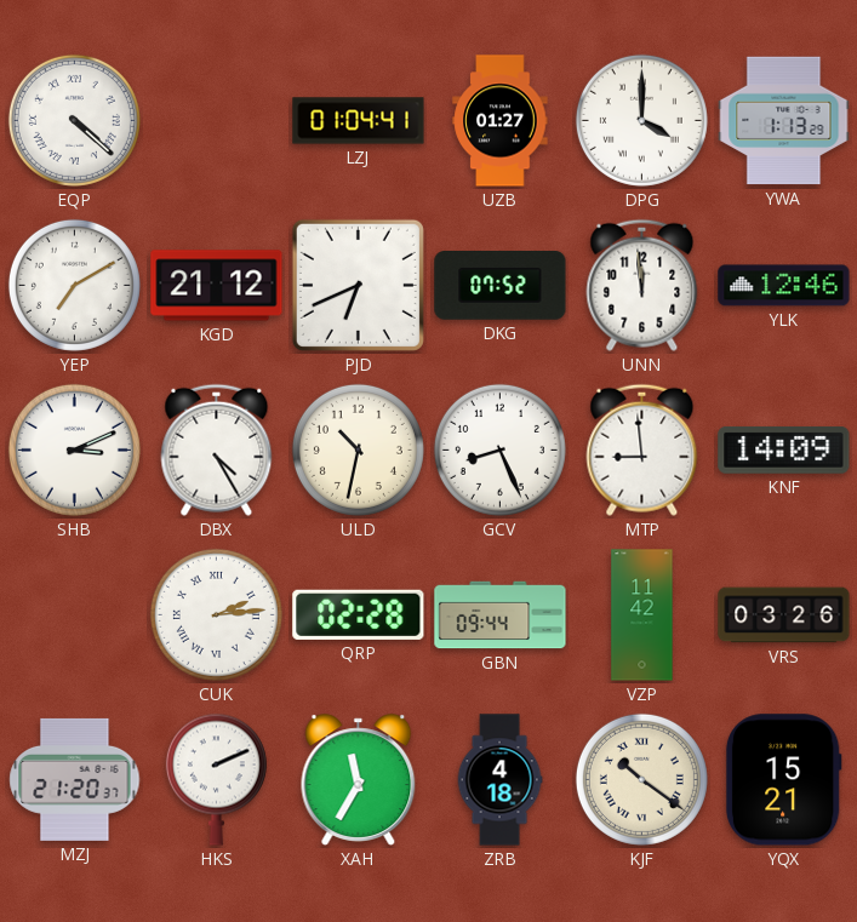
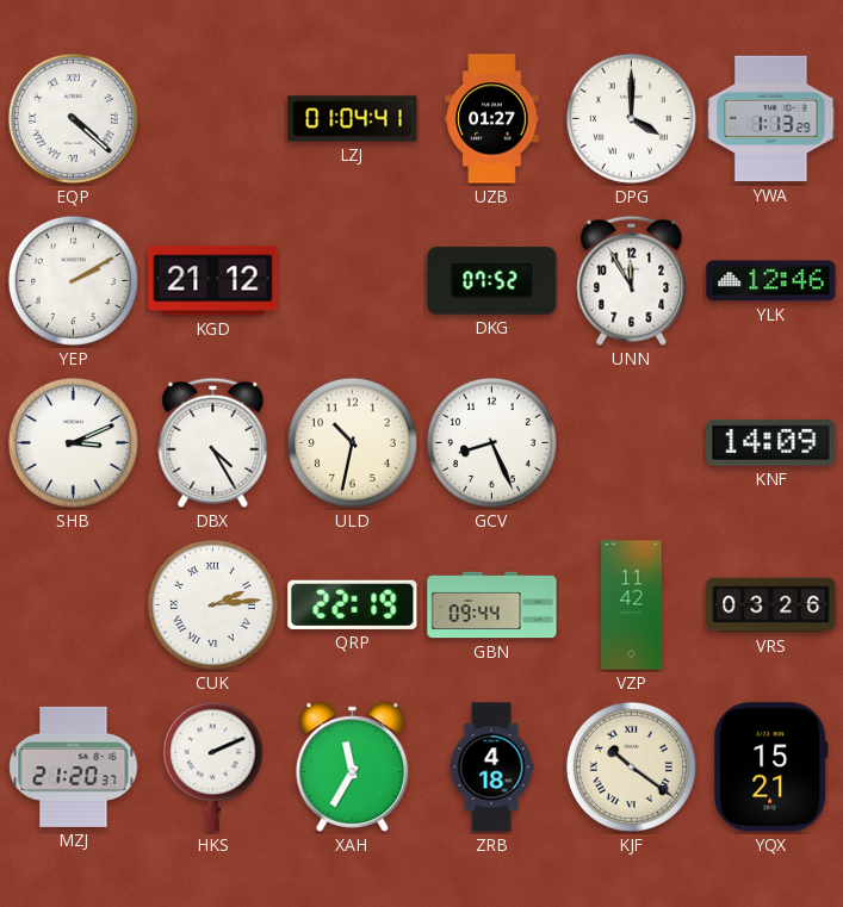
YEP: 7:10 -> 2:10
PJD: 6:41 -> none
UNN: 11:59 -> 11:55
MTP: 8:59 -> none
QRP: 02:28 -> 22:19
